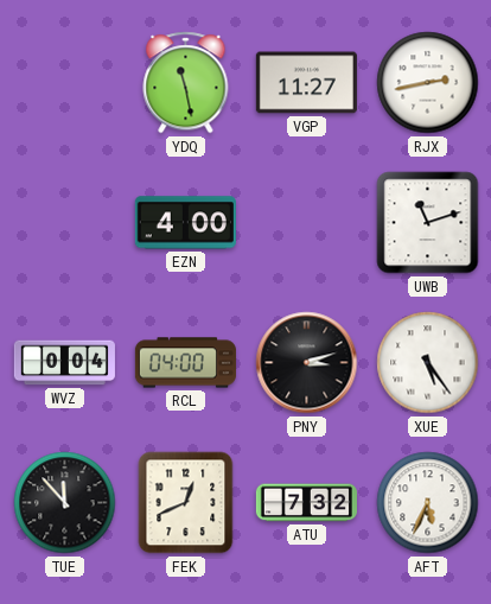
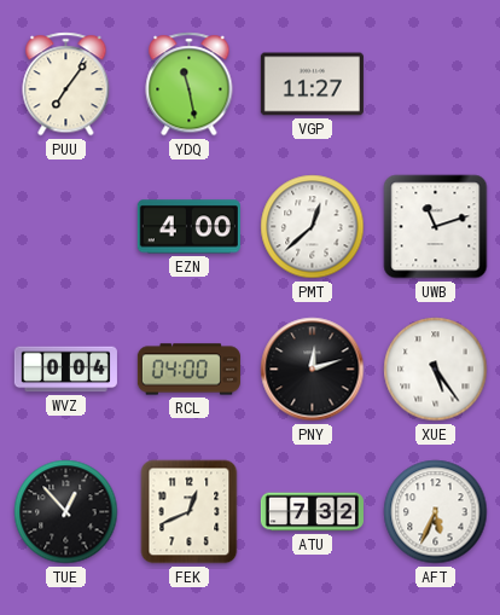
PUU: none -> 7:06
RJX: 2:43 -> none
PMT: none -> 12:38
PNY: 3:12 -> 12:12
TUE: 11:53 -> 12:53
